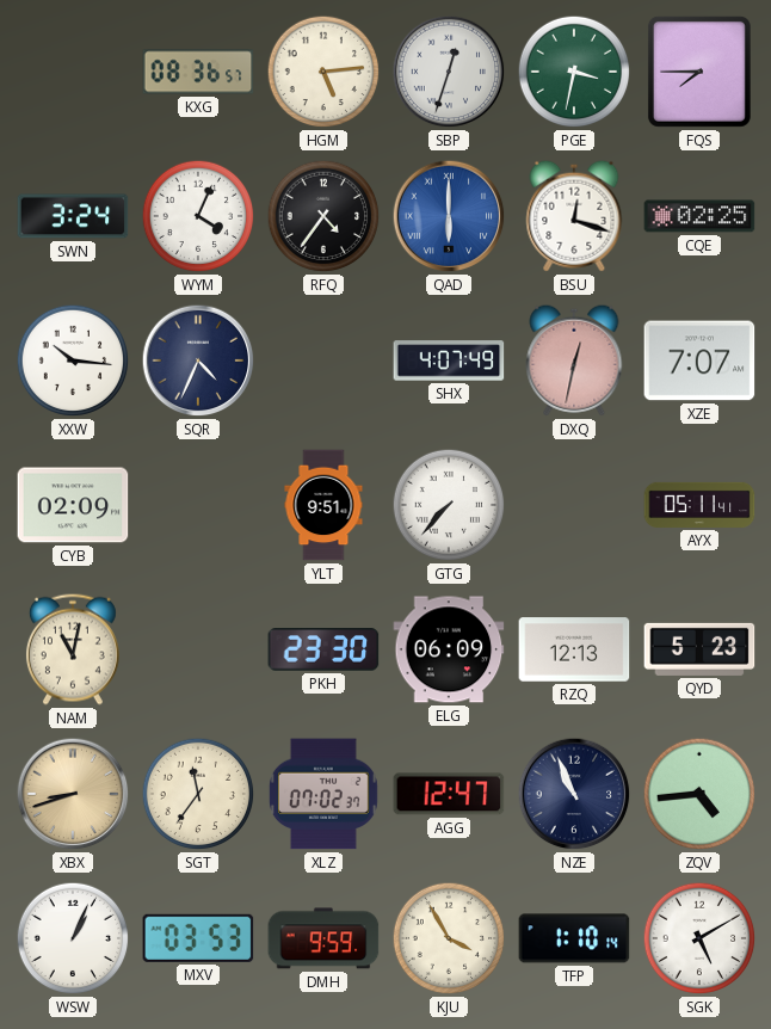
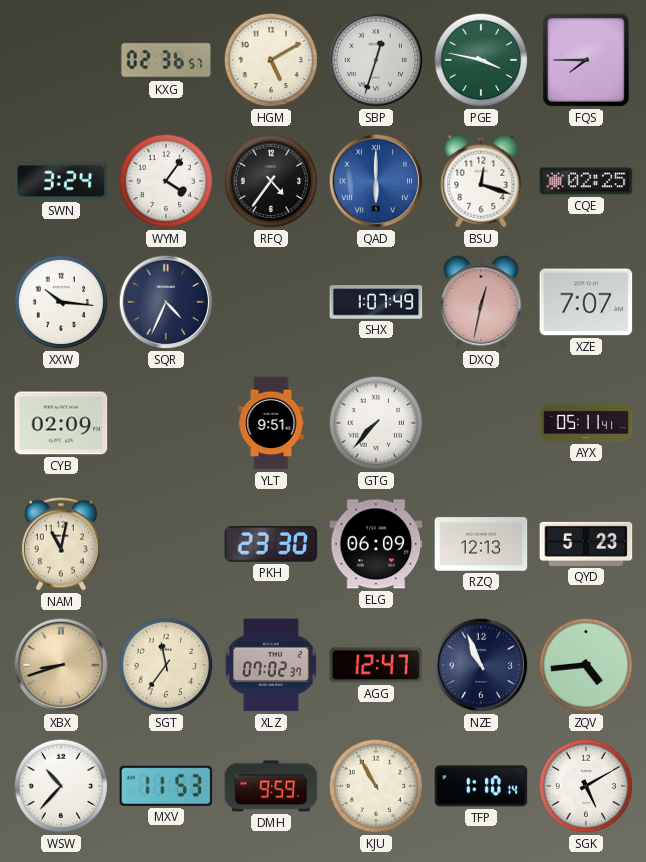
KXG: 08:36 -> 02:36
HGM: 5:14 -> 5:10
PGE: 3:32 -> 3:47
WYM: 4:04 -> 4:06
SHX: 4:07 -> 1:07
WSW: 1:04 -> 10:37
MXV: 03:53 -> 11:53
KJU: 3:55 -> 10:55
